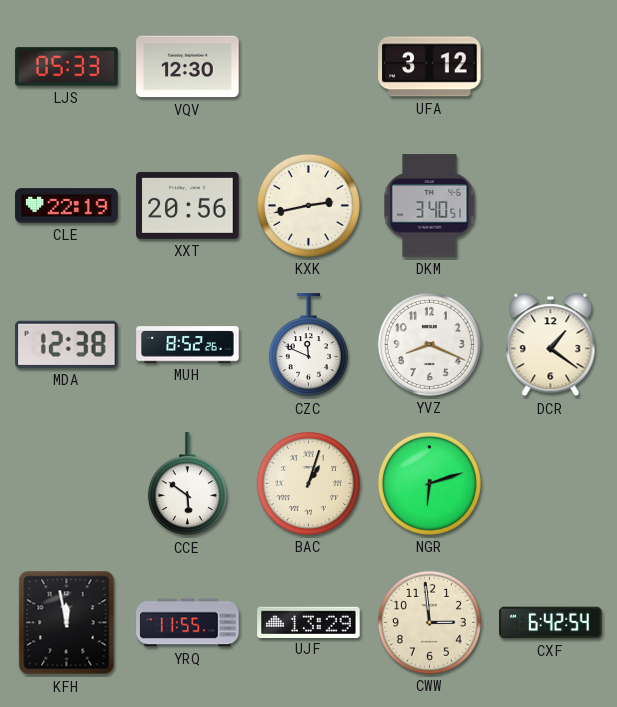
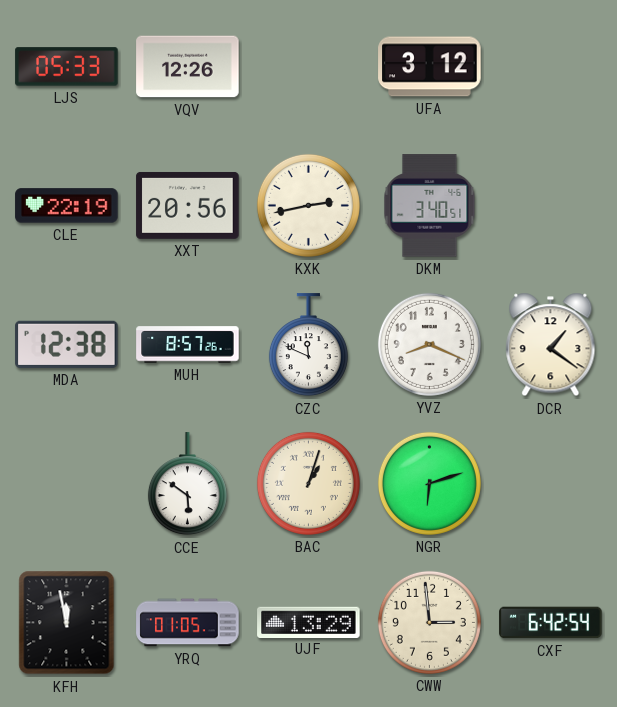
VQV: 12:30 -> 12:26
MUH: 8:52 -> 8:57
YRQ: 11:55 -> 01:05
